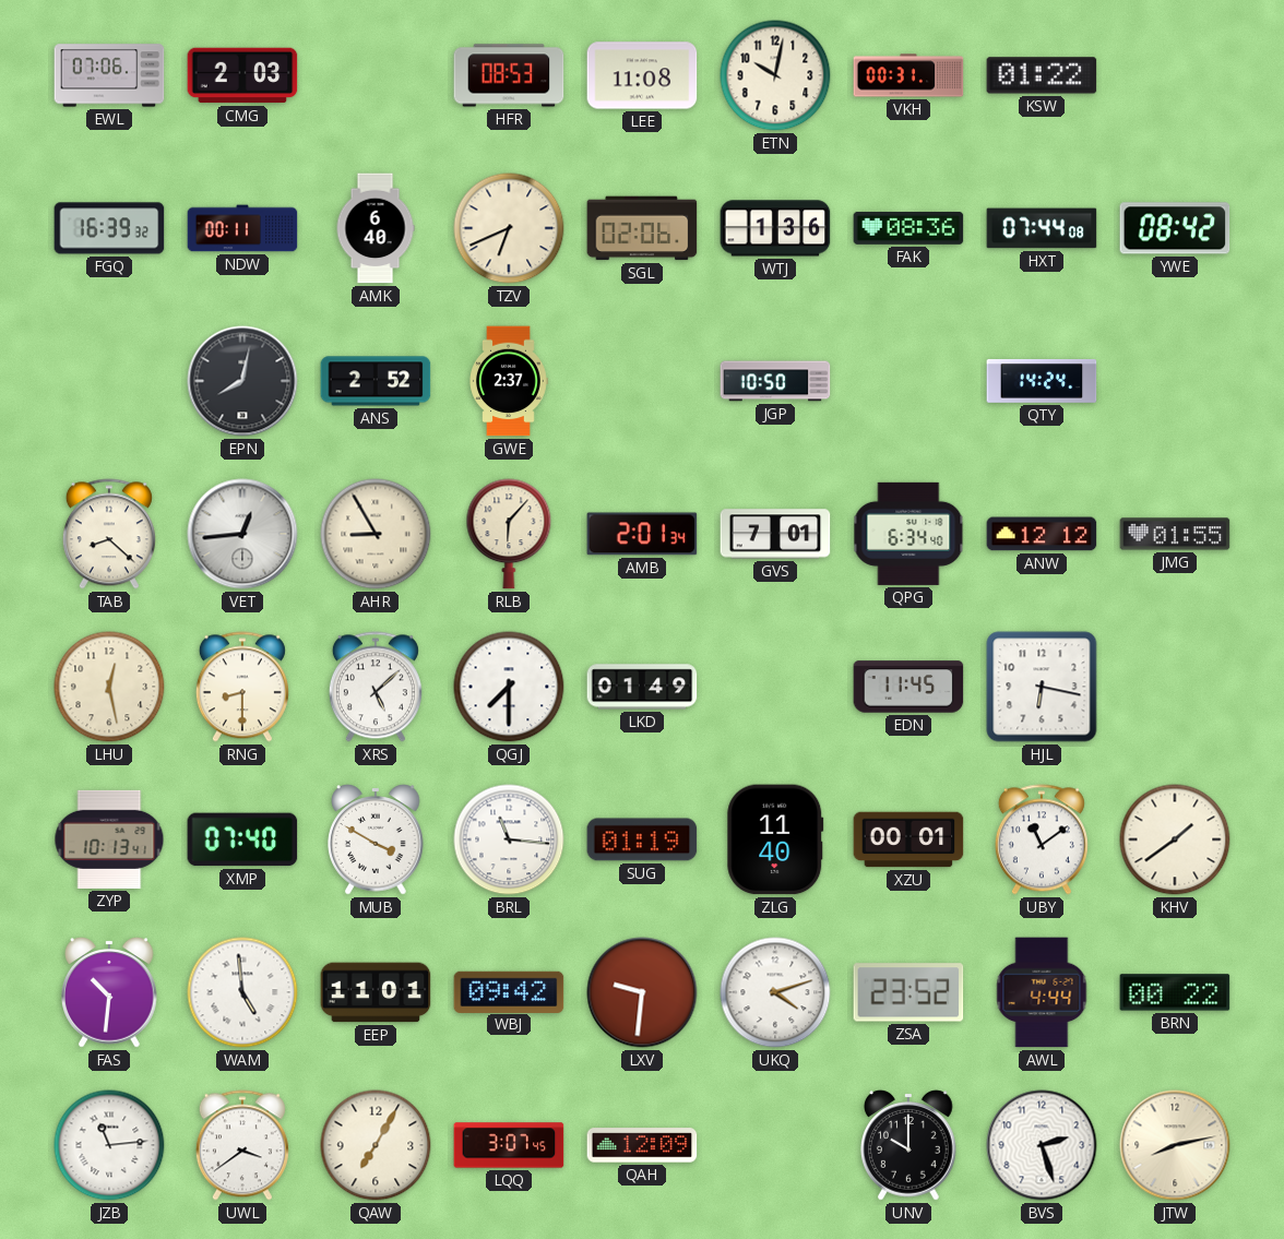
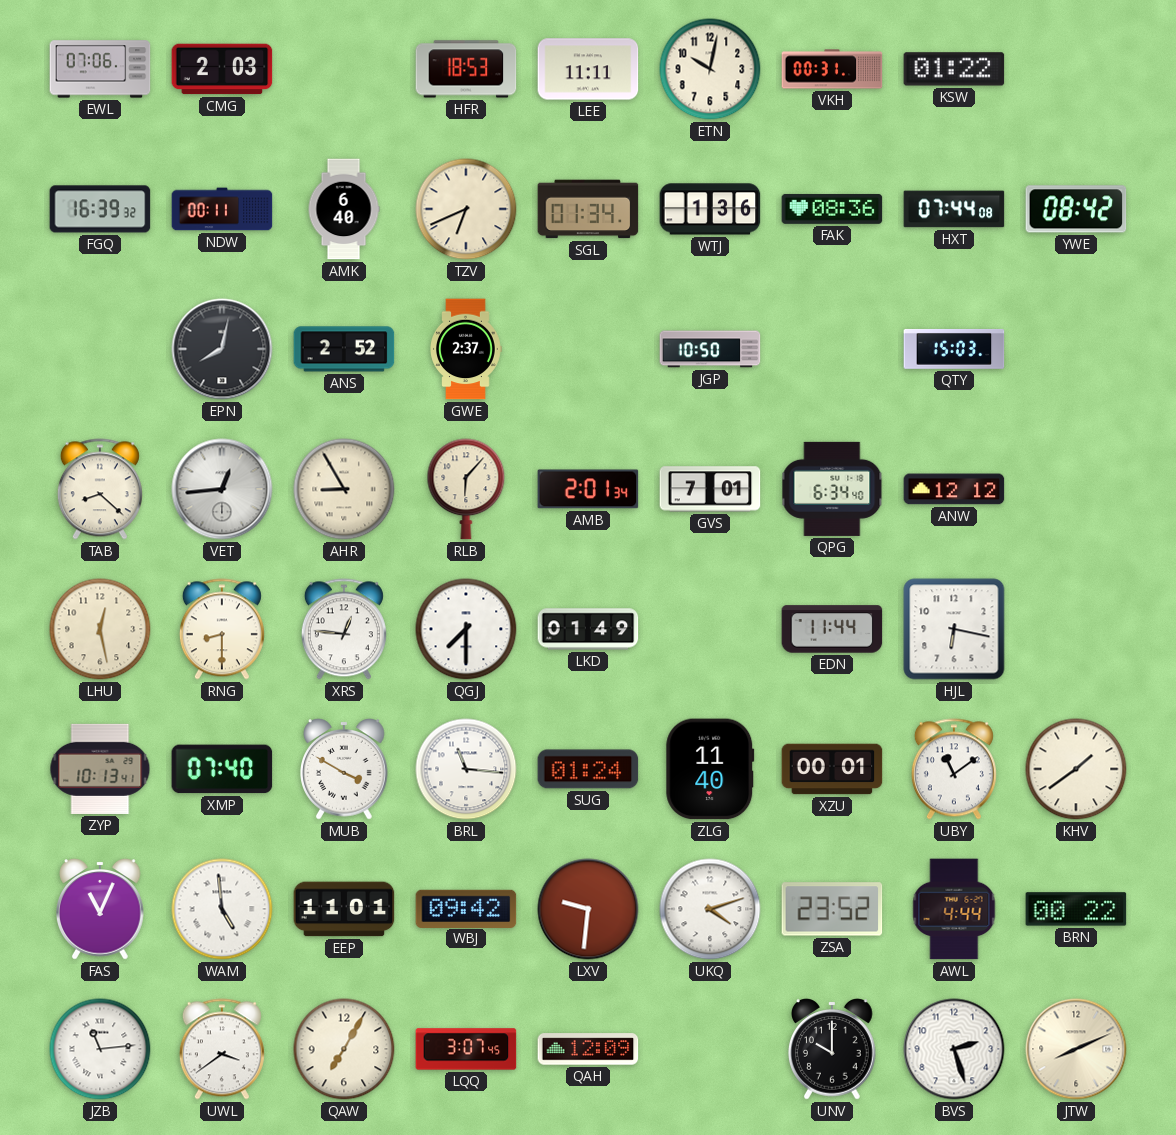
HFR: 08:53 -> 18:53
LEE: 11:08 -> 11:11
SGL: 02:06 -> 01:34
QTY: 14:24 -> 15:03
JMG: 01:55 -> none
XRS: 5:08 -> 12:46
EDN: 11:45 -> 11:44
SUG: 01:19 -> 01:24
FAS: 10:31 -> 11:04
JTW: 8:13 -> 8:11
